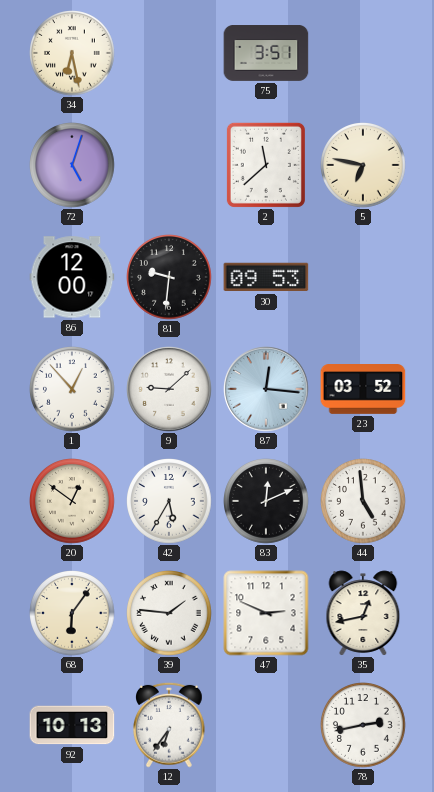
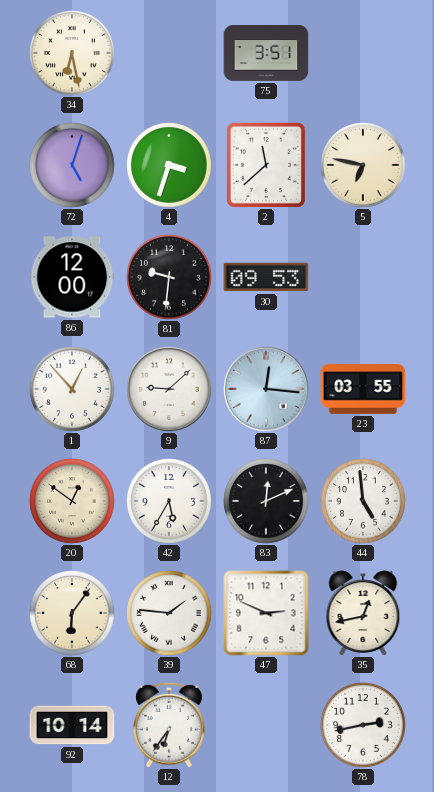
4: none -> 3:33
23: 03:52 -> 03:55
92: 10:13 -> 10:14
